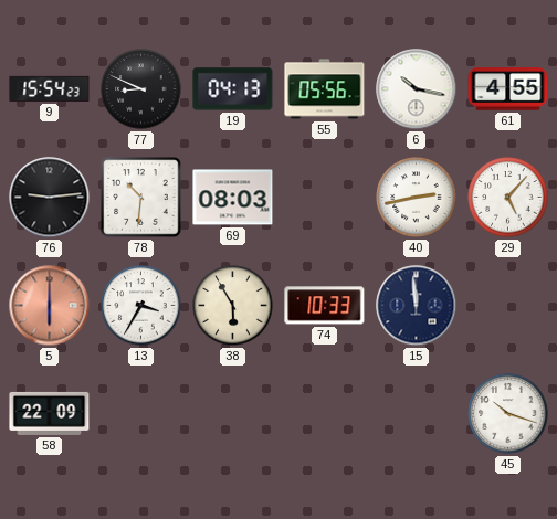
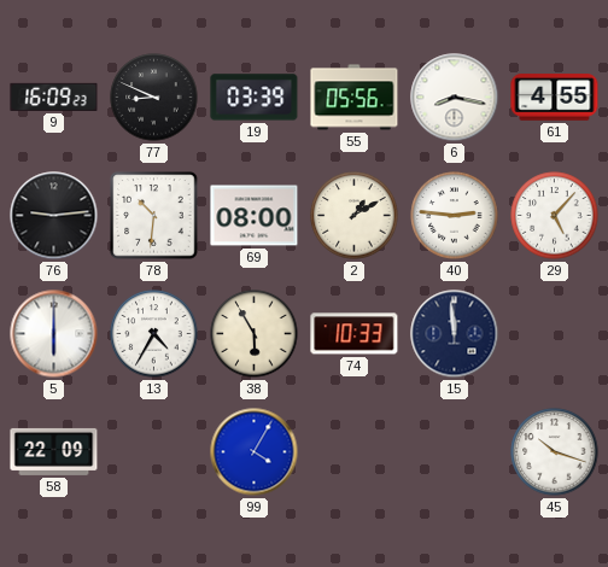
9: 15:54 -> 16:09
19: 04:13 -> 03:39
6: 10:17 -> 8:17
69: 08:03 -> 08:00
2: none -> 1:10
40: 2:43 -> 2:46
5 dial: salmon -> white
13: 3:35 -> 4:35
99: none -> 4:05
